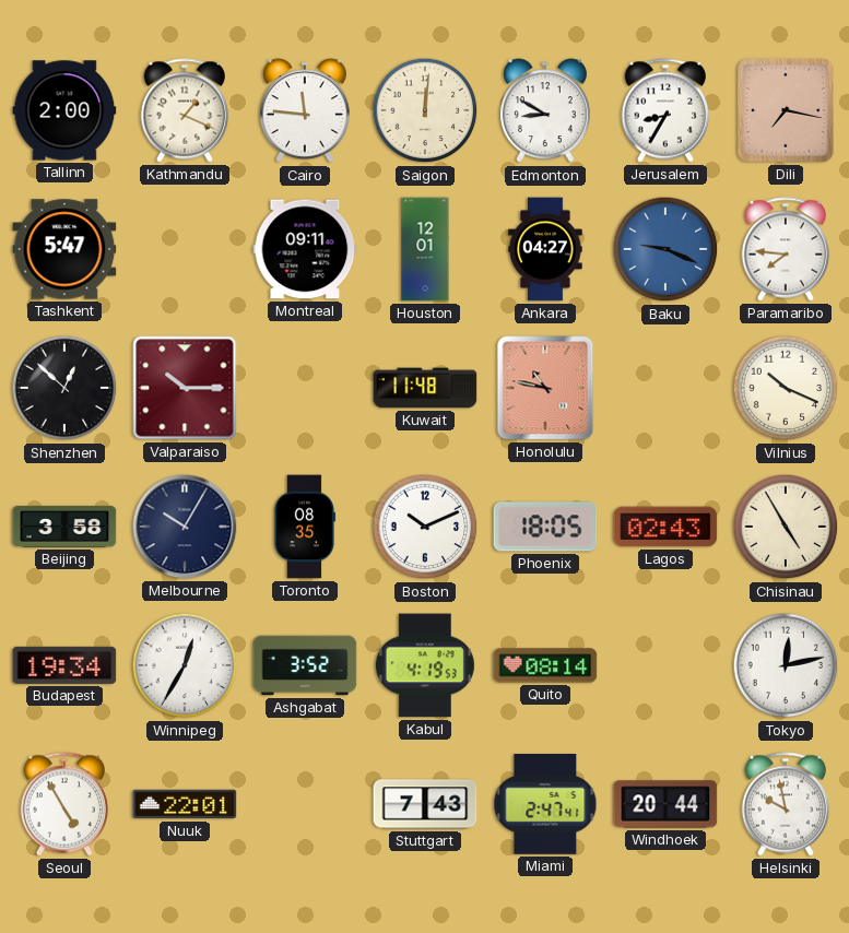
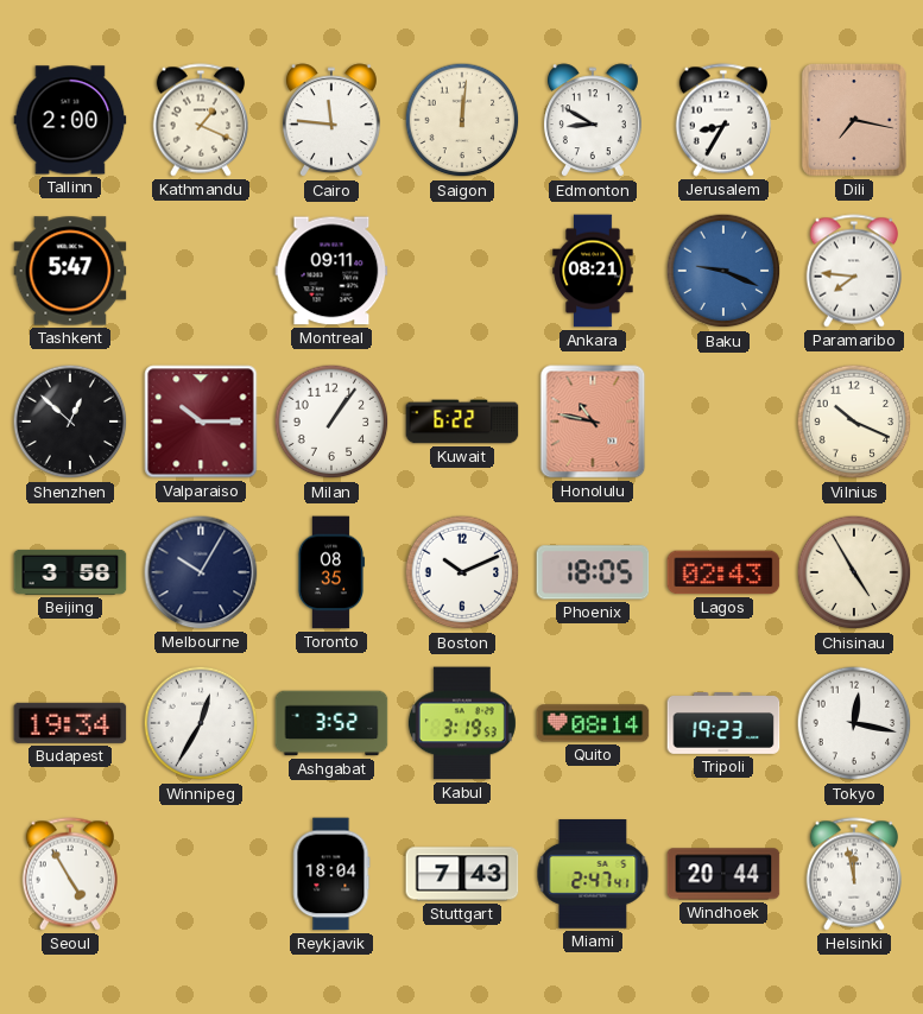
Houston: 12:01 -> none
Ankara: 04:27 -> 08:21
Milan: none -> 1:06
Kuwait: 11:48 -> 6:22
Kabul: 4:19 -> 3:19
Tripoli: none -> 19:23
Tokyo: 12:13 -> 12:17
Nuuk: 22:01 -> none
Reykjavik: none -> 18:04
Helsinki: 9:58 -> 11:58
